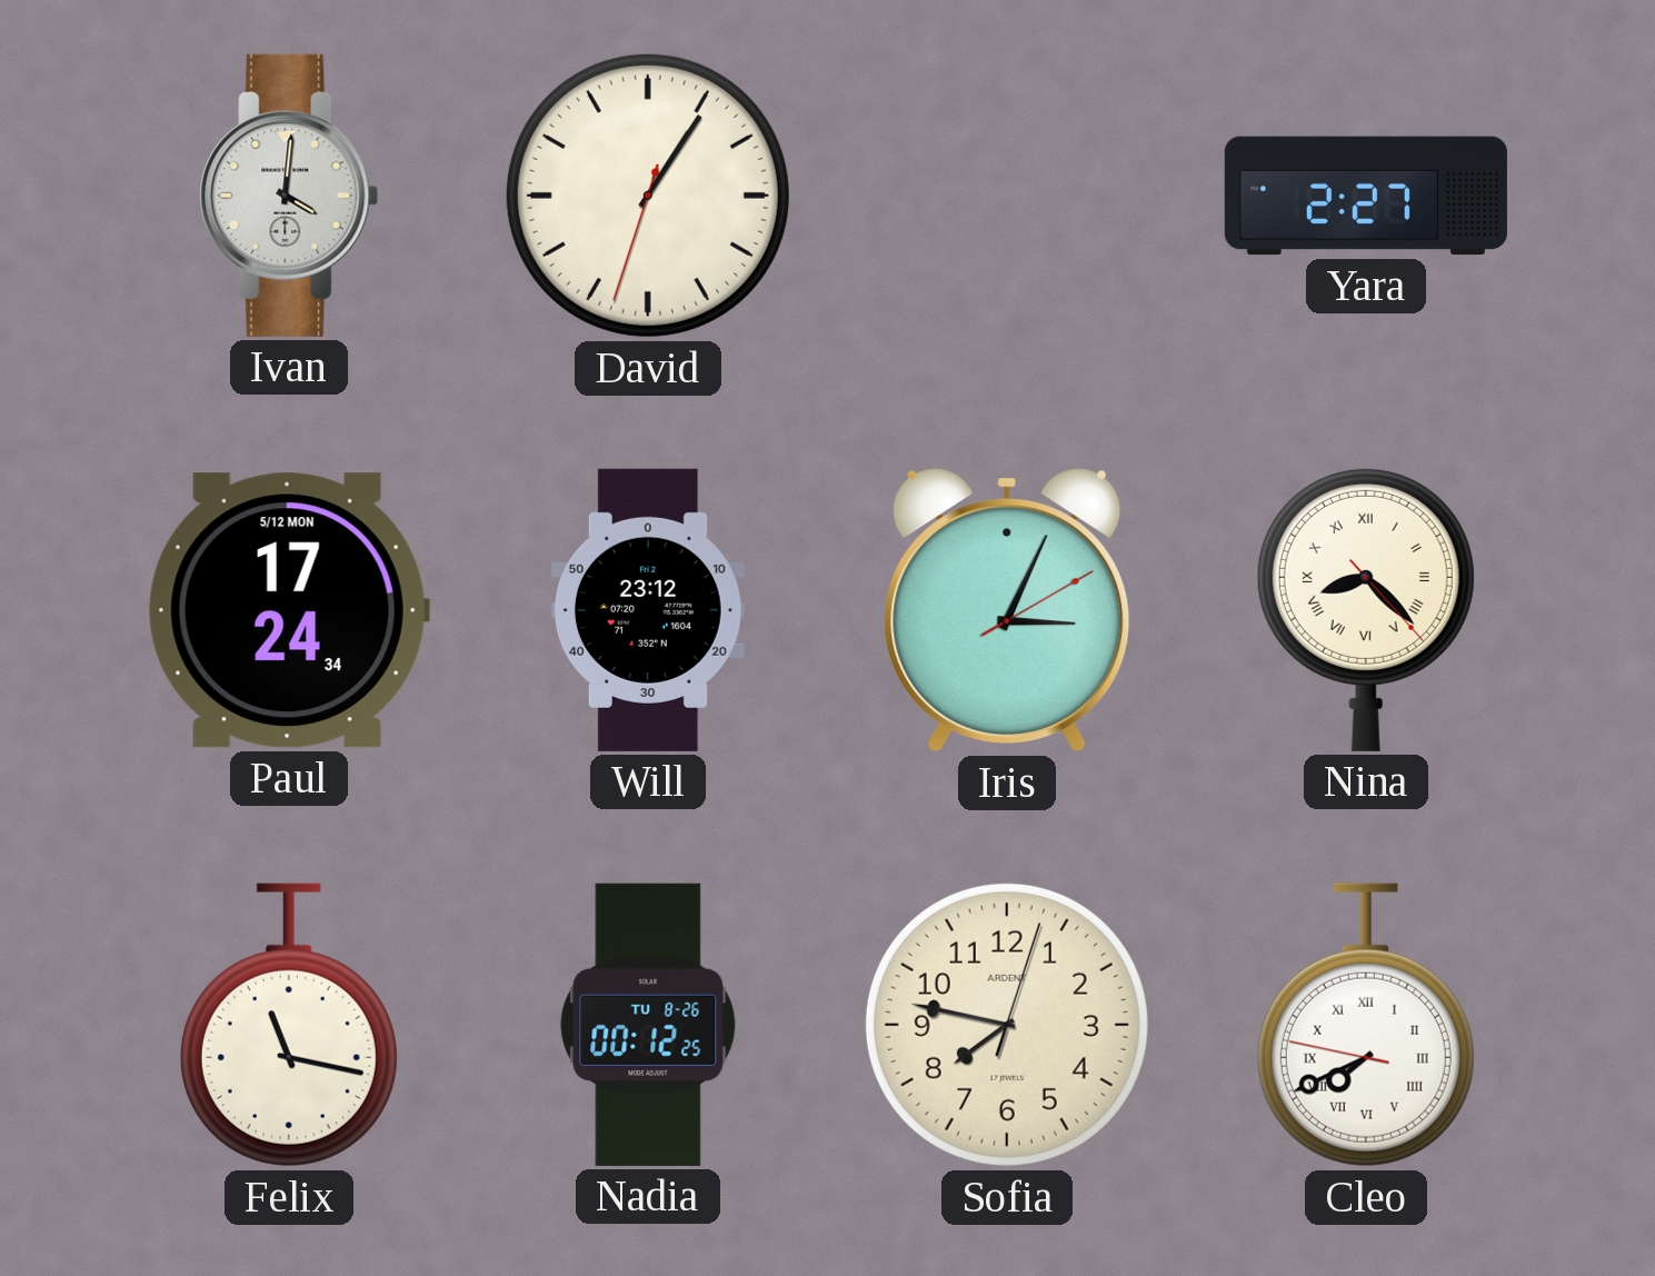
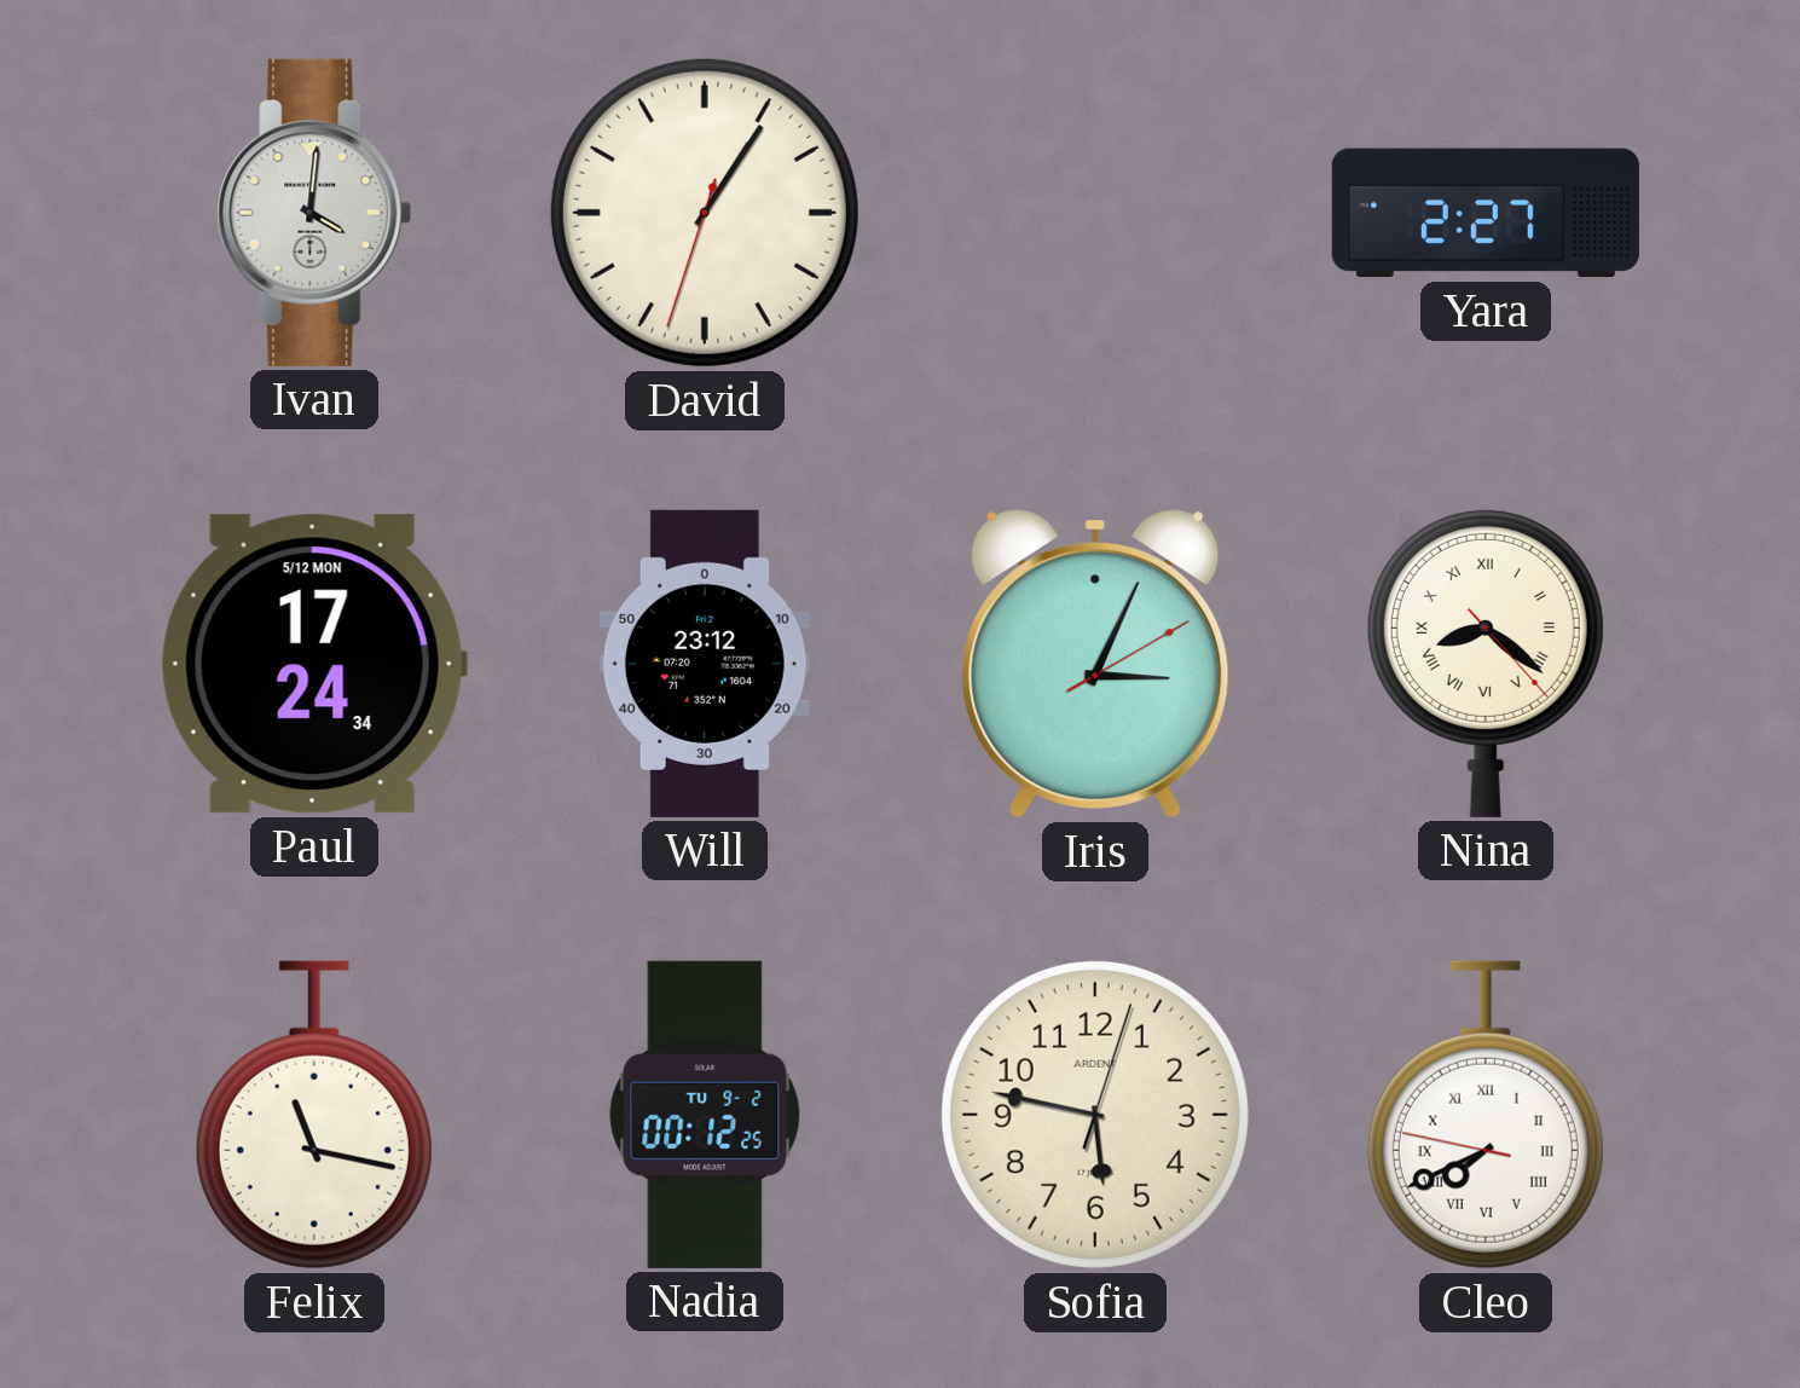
Nina: 8:22 -> 8:21
Nadia date: TU 8-26 -> TU 9-2
Sofia: 7:47 -> 5:47
